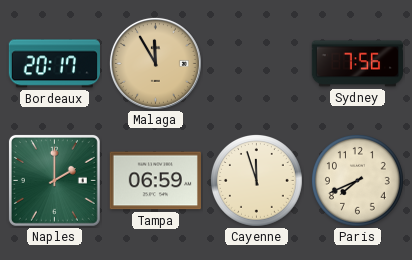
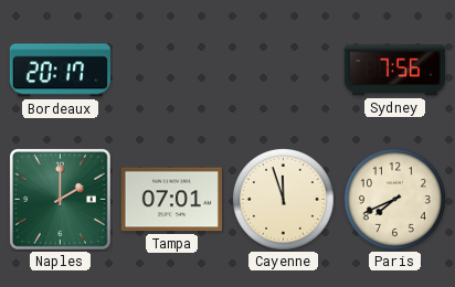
Malaga: 11:55 -> none
Tampa: 06:59 -> 07:01
